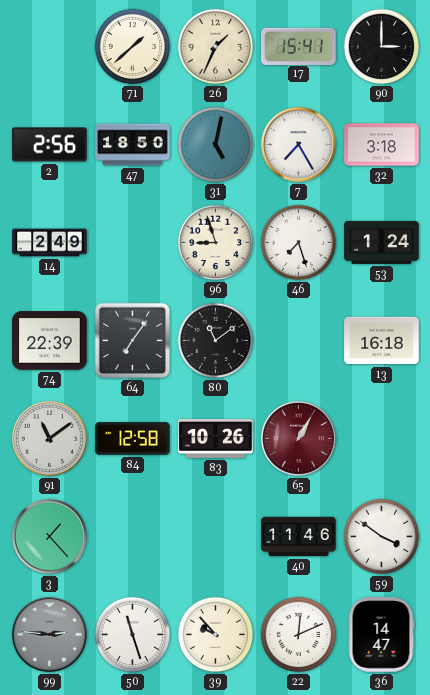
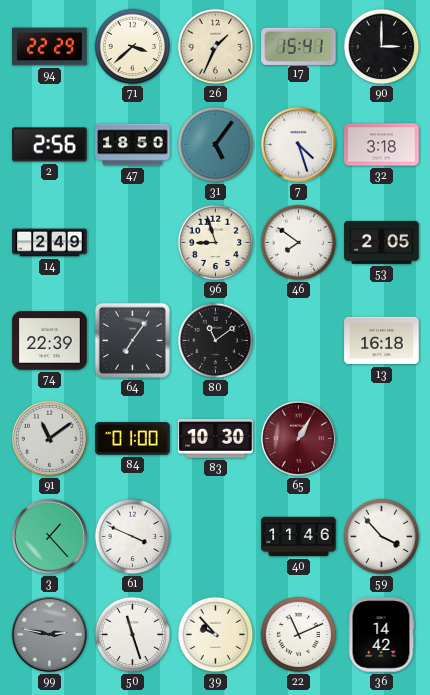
94: none -> 22:29
71: 1:38 -> 3:38
31: 5:02 -> 5:06
7: 7:25 -> 4:27
46: 7:27 -> 7:51
53: 1:24 -> 2:05
84: 12:58 -> 01:00
83: 10:26 -> 10:30
61: none -> 3:49
59: 3:51 -> 3:53
99: 2:46 -> 2:47
22: 12:11 -> 11:11
36: 14:47 -> 14:42
